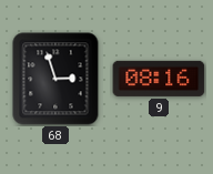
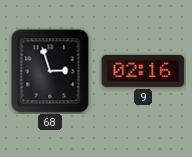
9: 08:16 -> 02:16
